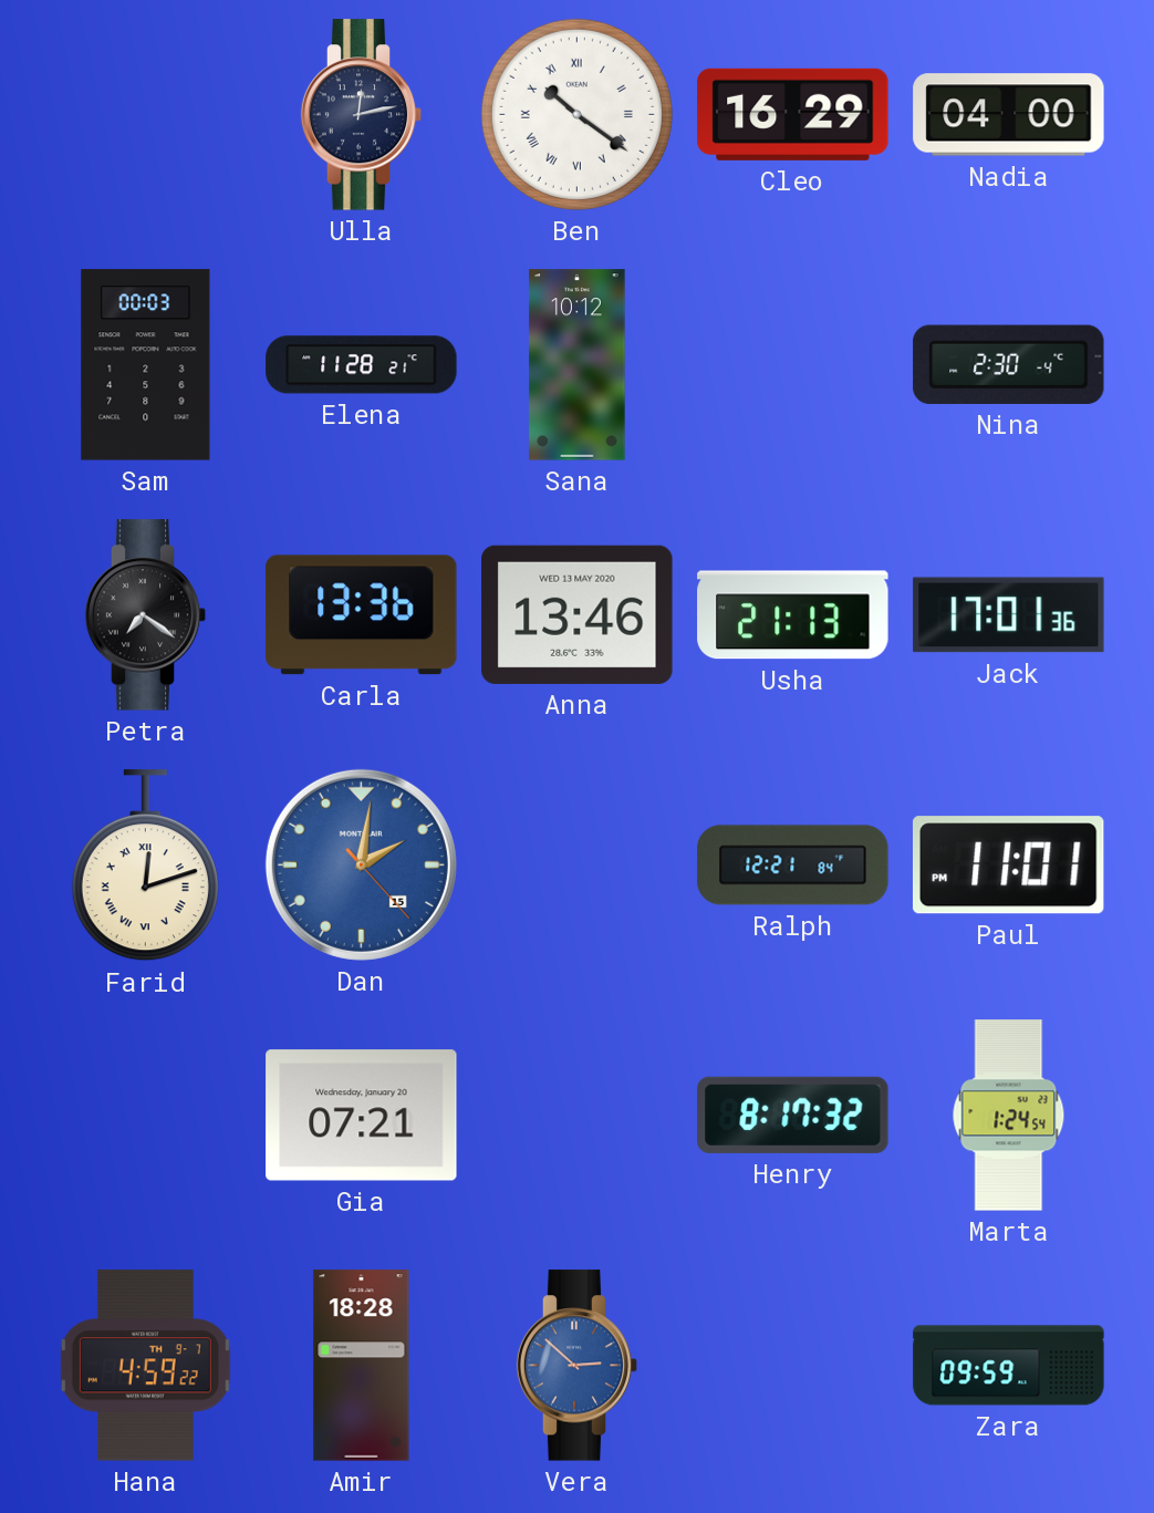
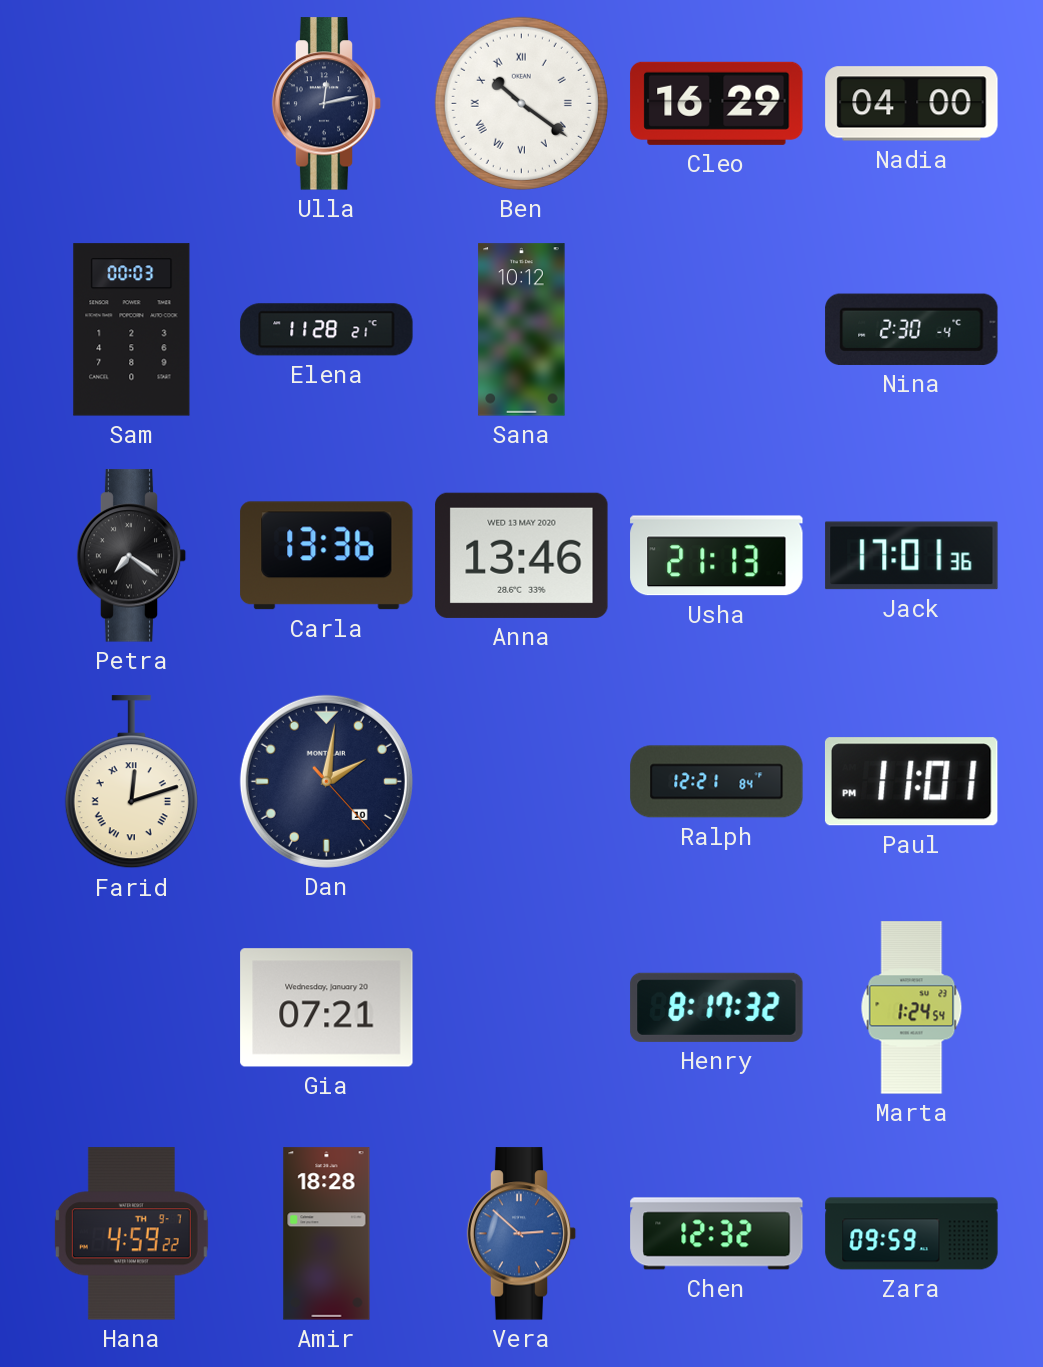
Dan date: 15 -> 10
Dan dial: blue -> navy
Chen: none -> 12:32
